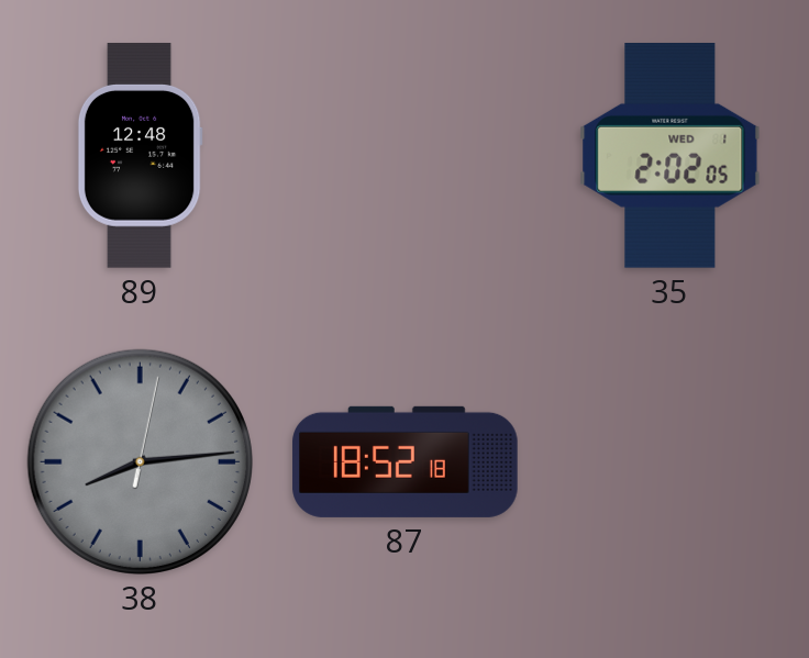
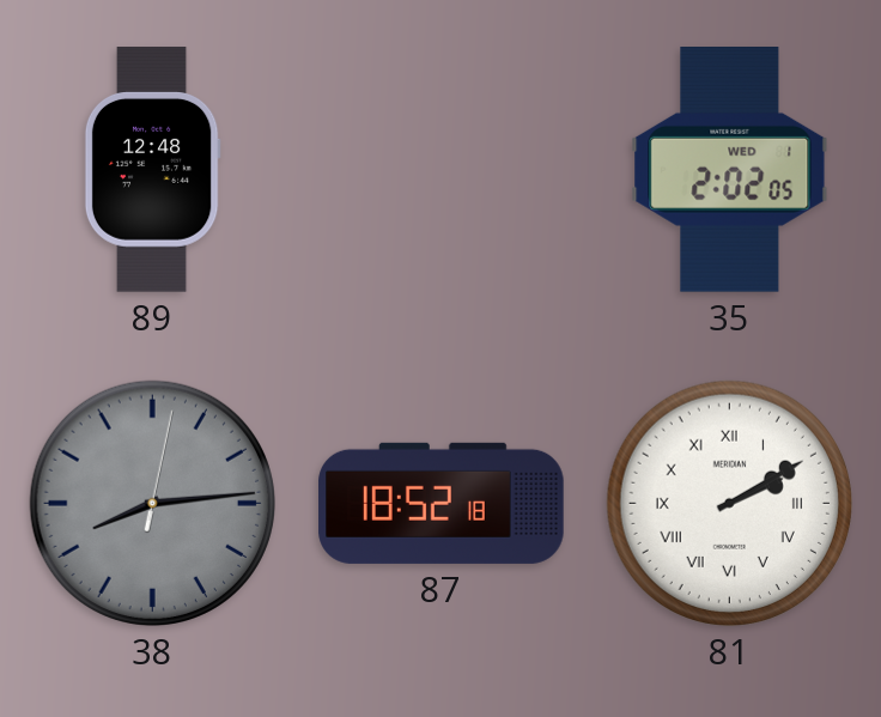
81: none -> 2:10
